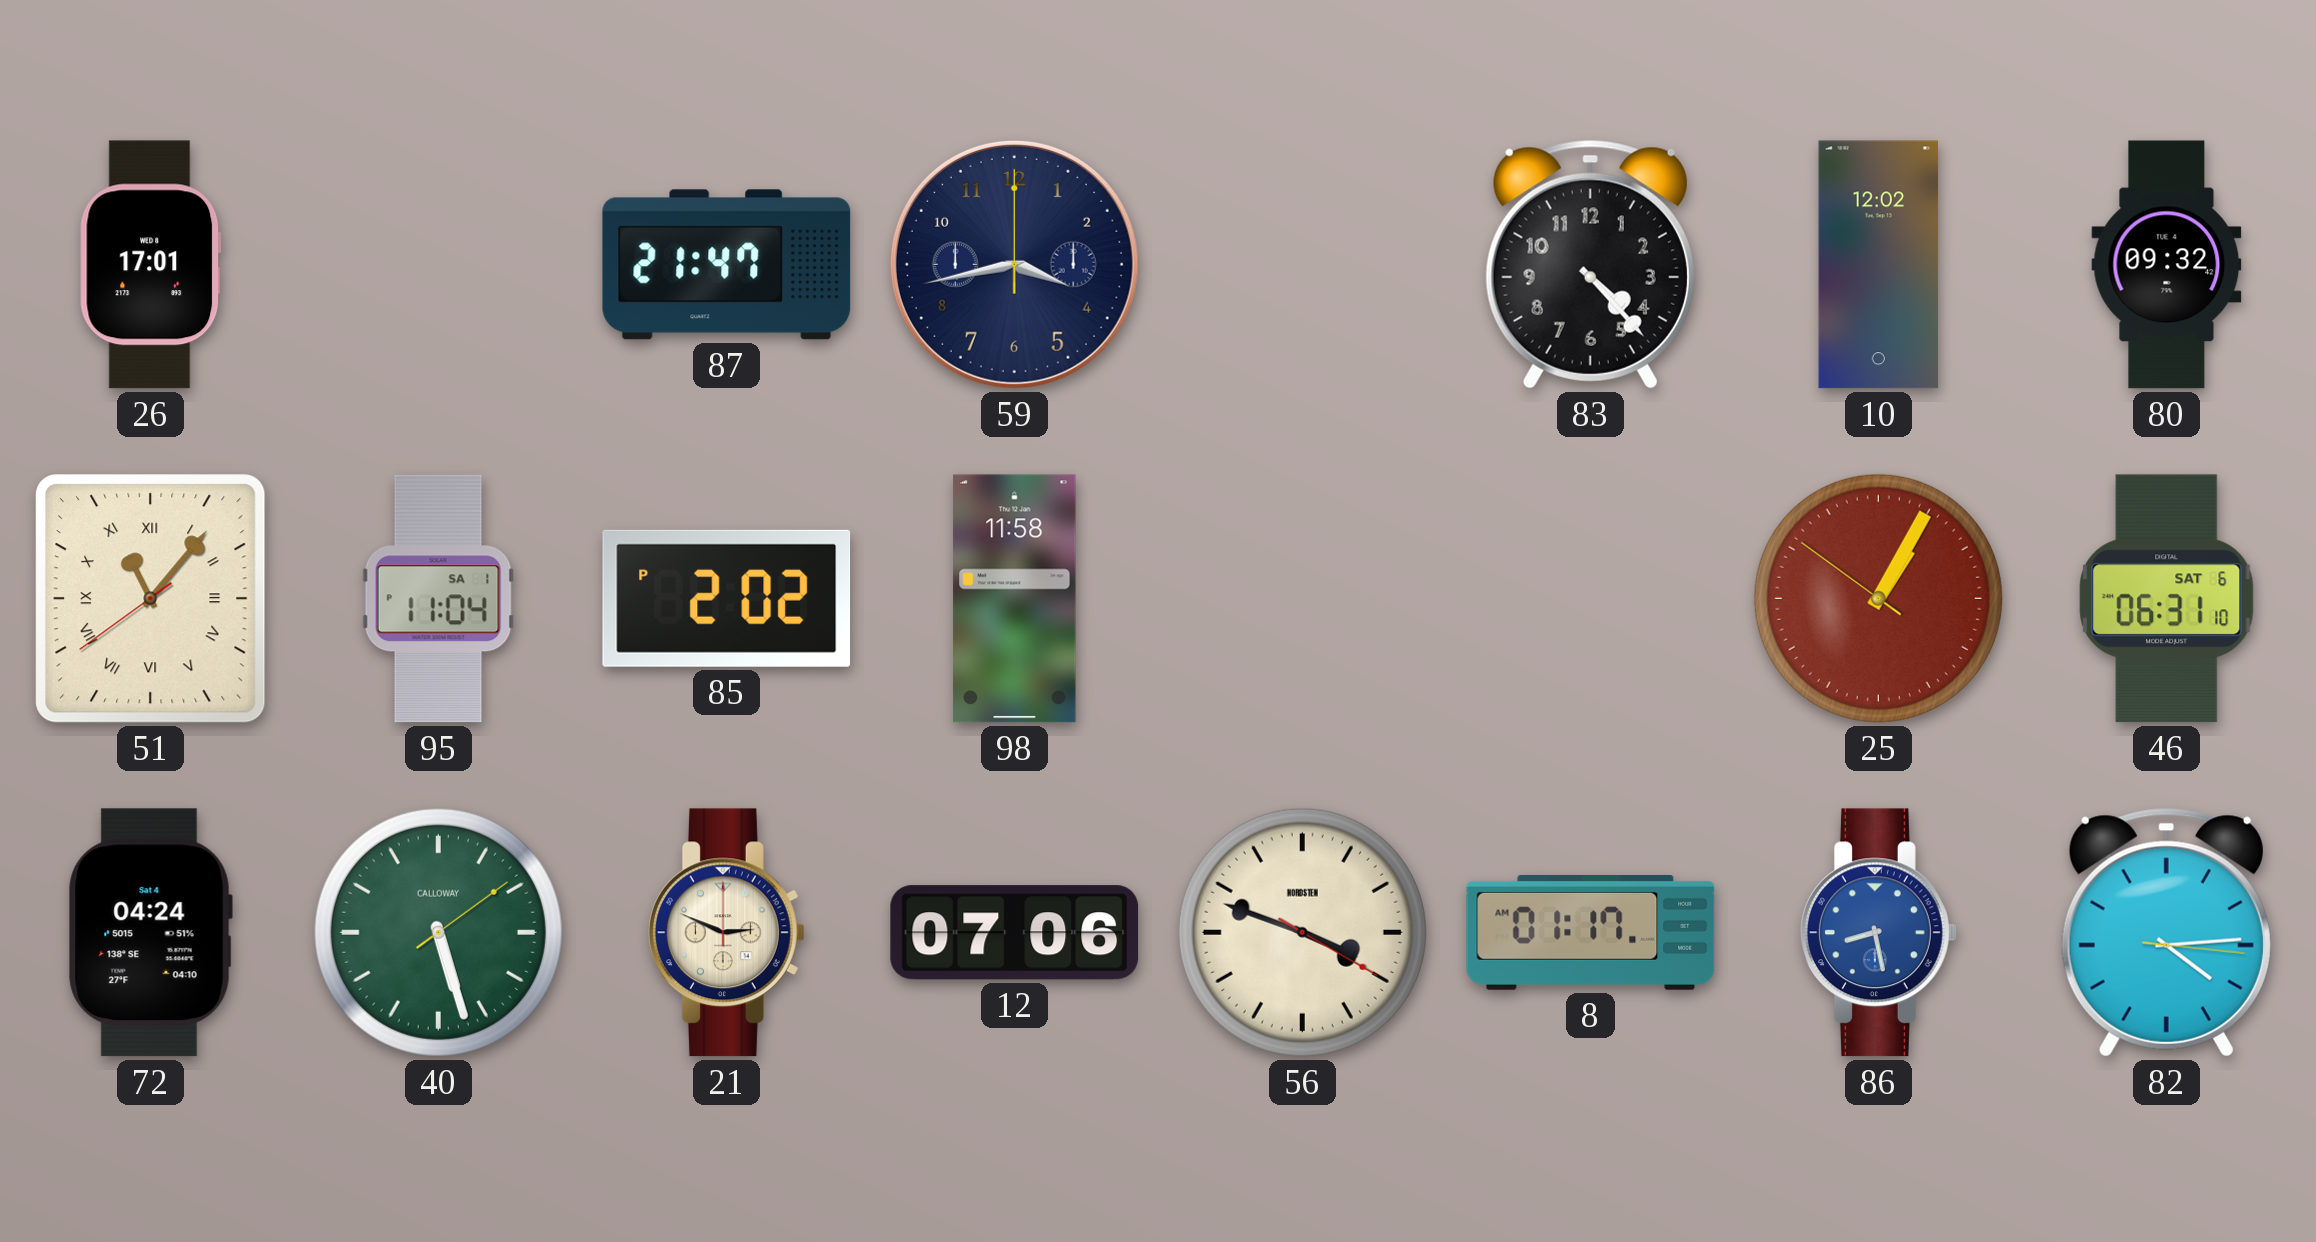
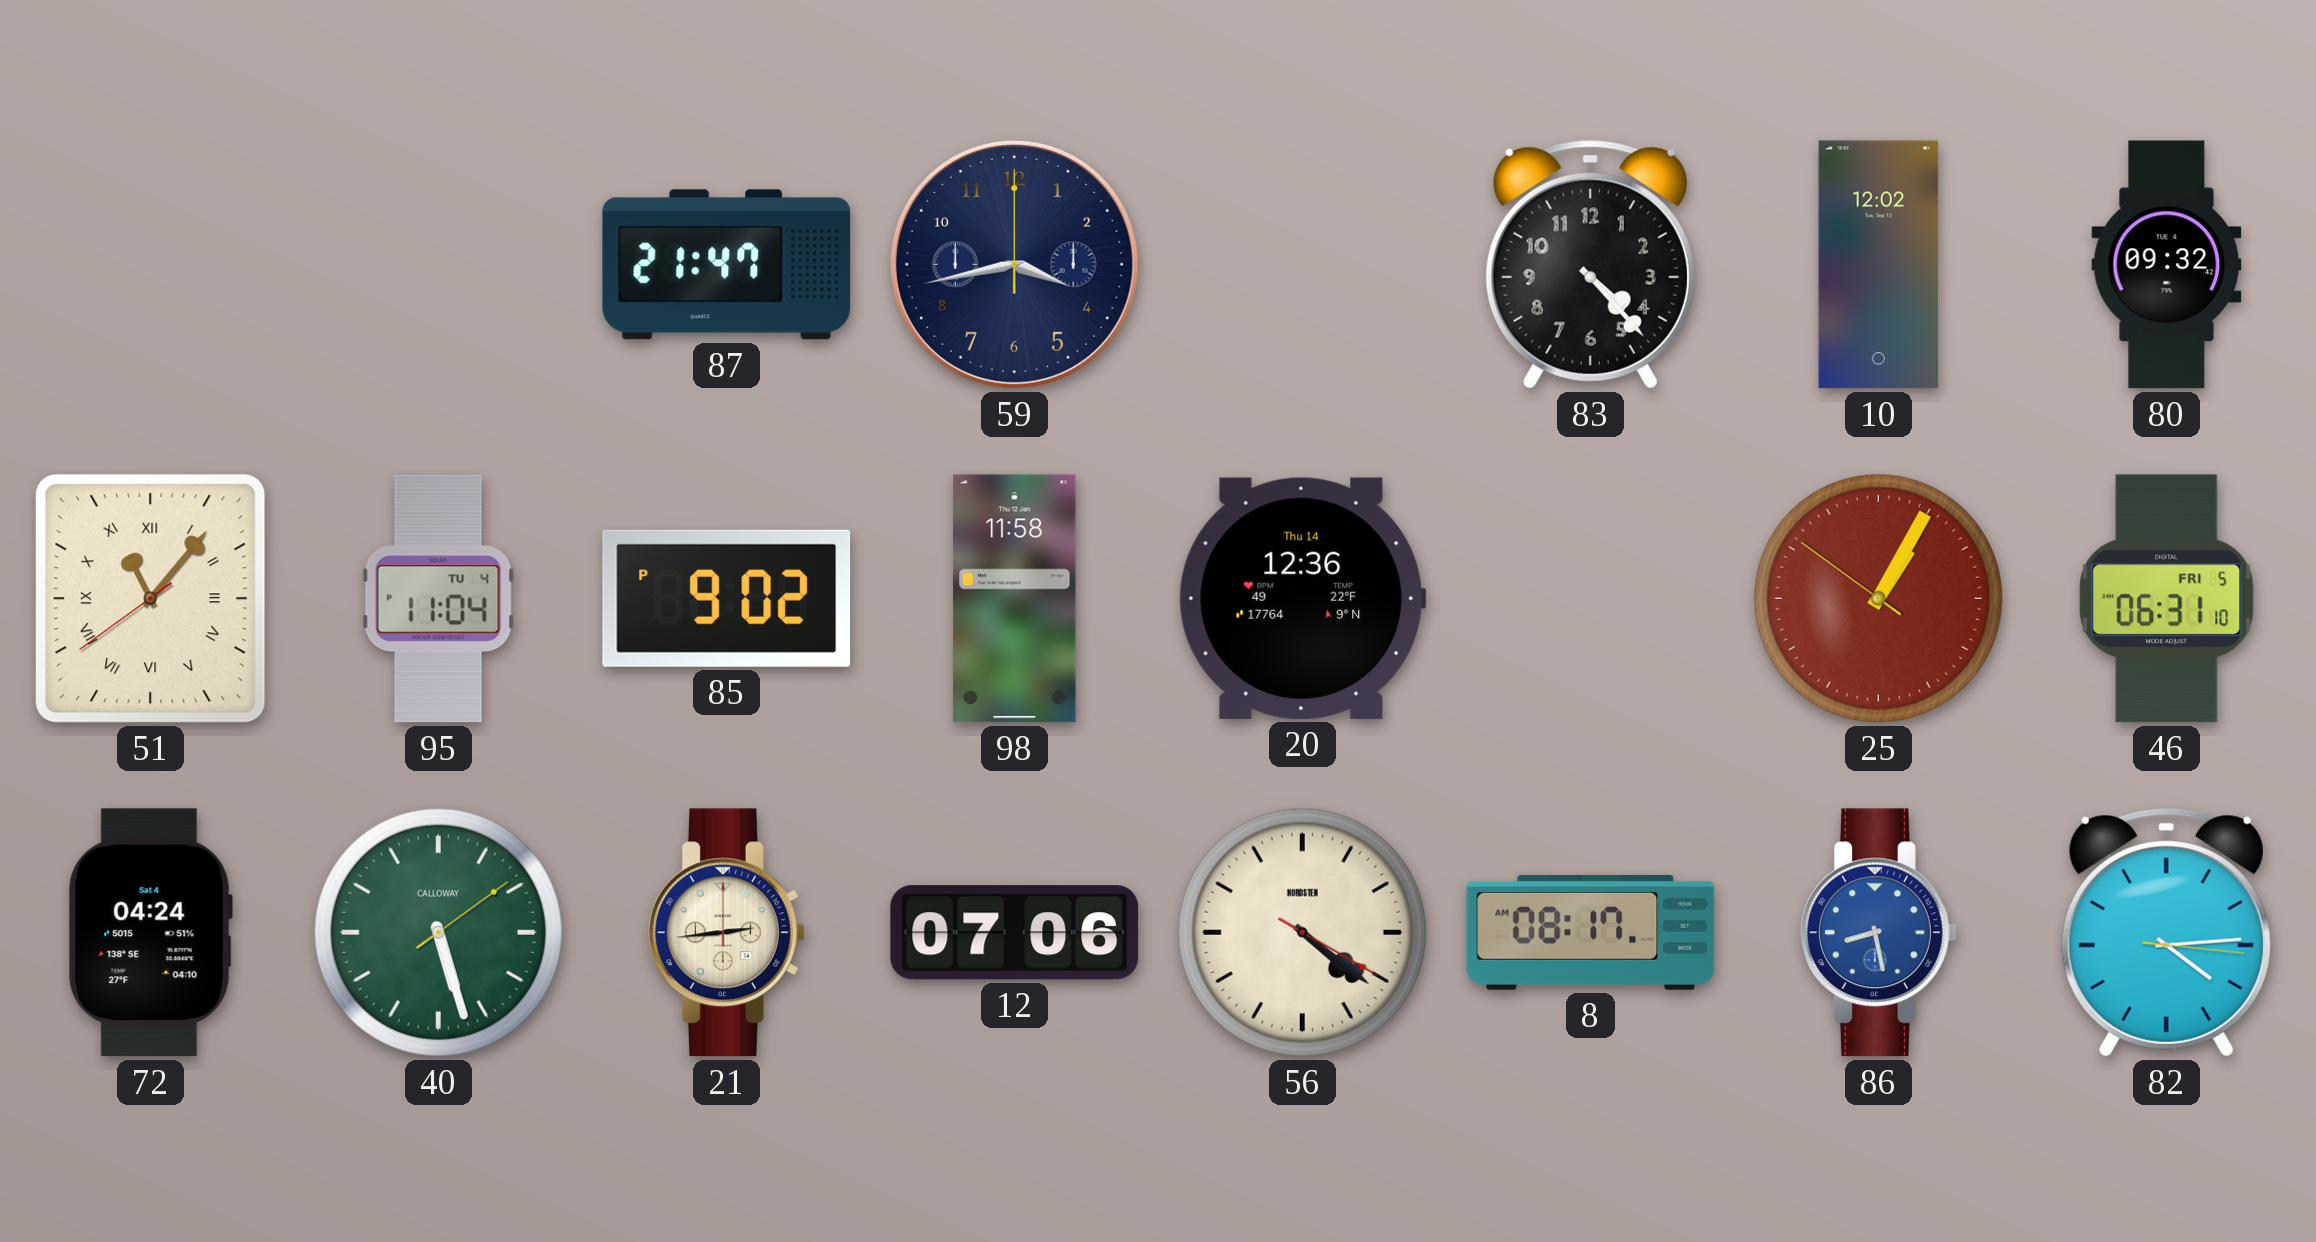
26: 17:01 -> none
95 date: SA 1 -> TU 4
85: 2:02 -> 9:02
20: none -> 12:36
46 date: SAT 6 -> FRI 5
21: 2:49 -> 2:44
56: 3:48 -> 4:21
8: 01:17 -> 08:17
